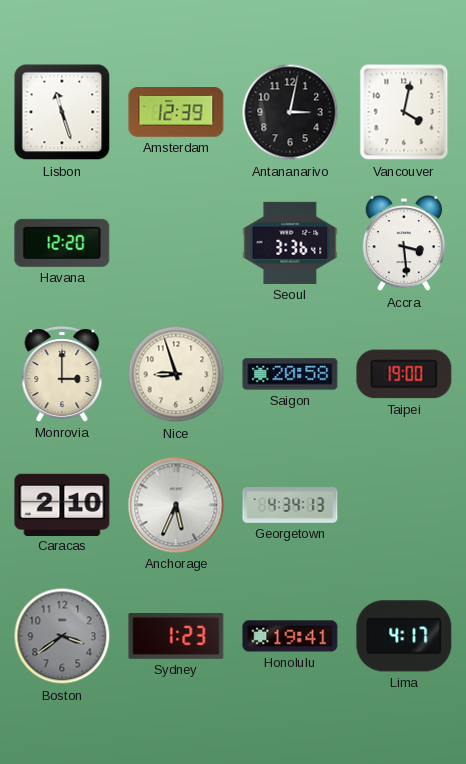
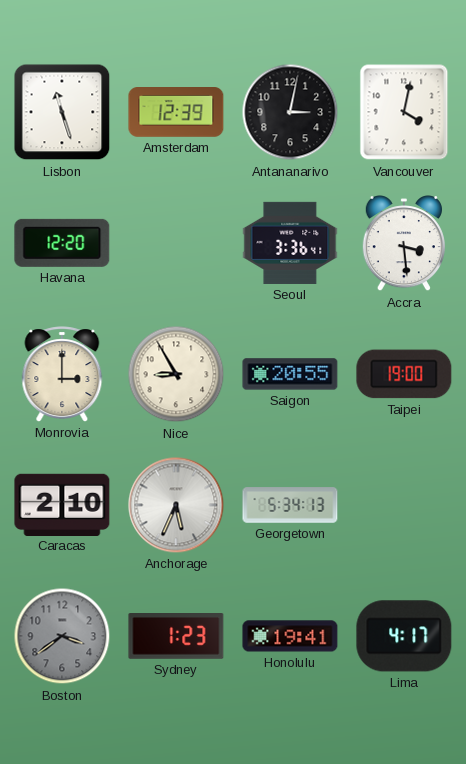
Nice: 8:57 -> 8:55
Saigon: 20:58 -> 20:55
Georgetown: 4:34 -> 5:34
